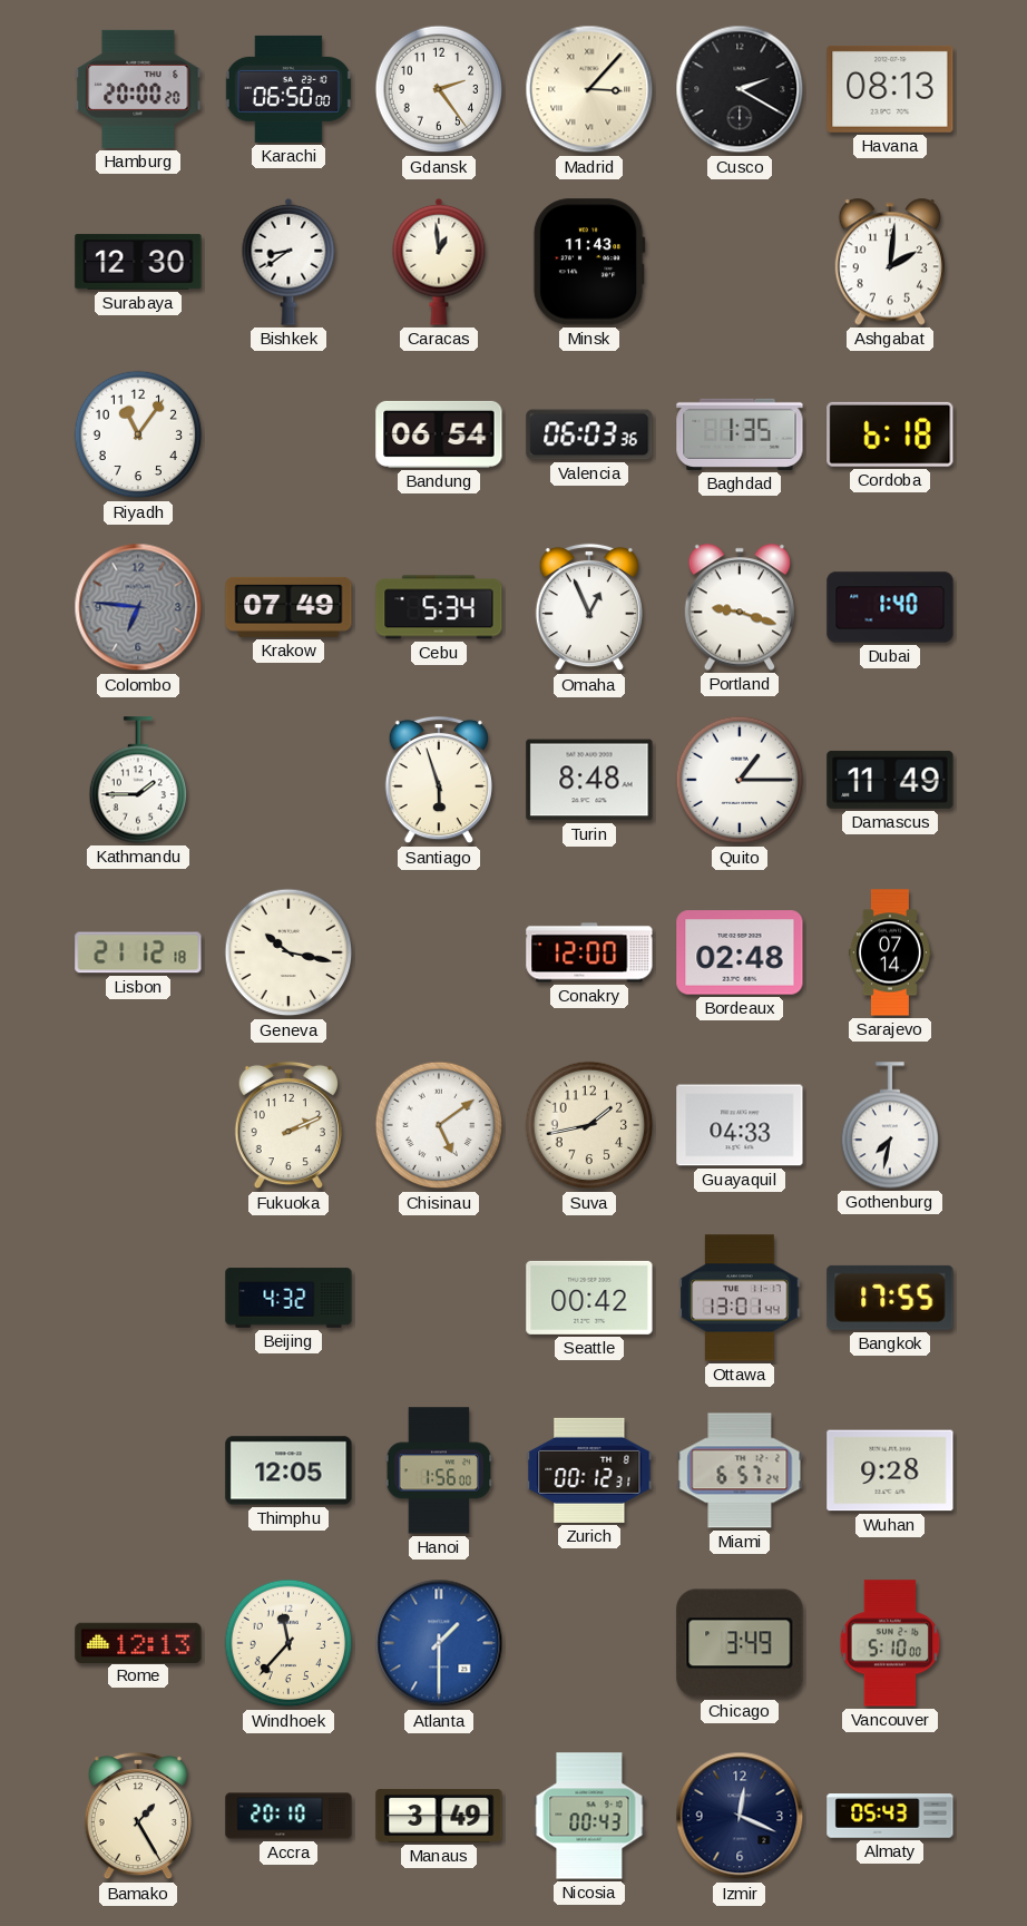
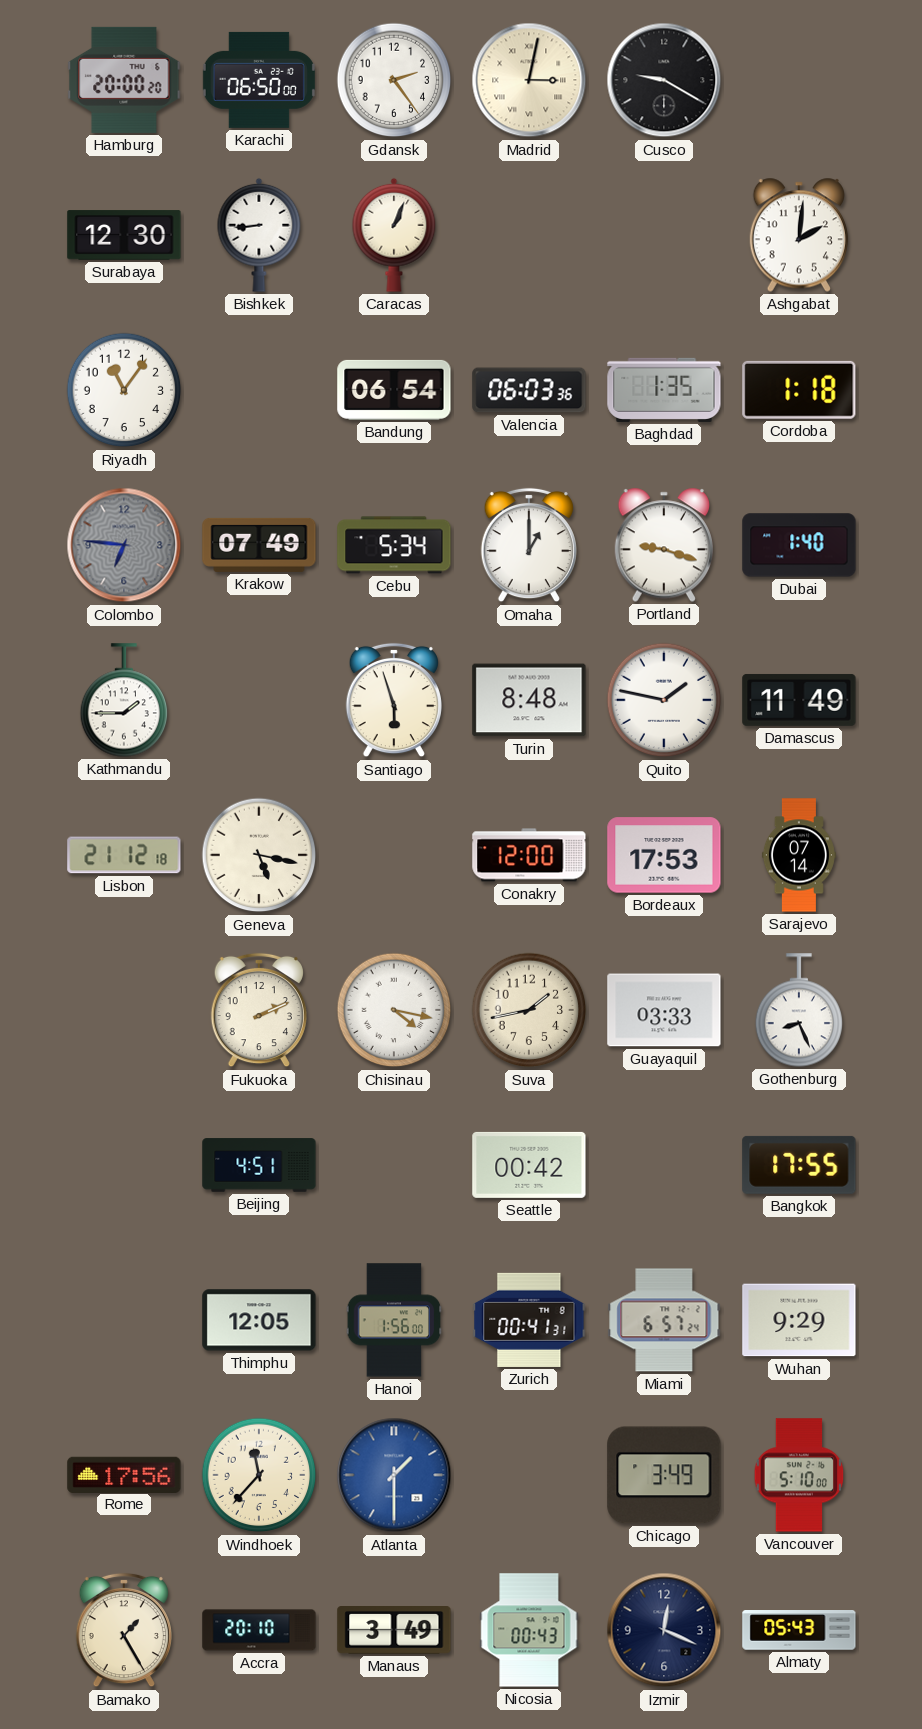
Madrid: 3:07 -> 3:02
Cusco: 2:20 -> 9:20
Havana: 08:13 -> none
Bishkek: 8:39 -> 8:44
Caracas: 12:59 -> 1:04
Minsk: 11:43 -> none
Cordoba: 6:18 -> 1:18
Omaha: 12:56 -> 1:00
Quito: 1:15 -> 1:47
Geneva: 10:17 -> 5:17
Bordeaux: 02:48 -> 17:53
Chisinau: 5:09 -> 4:17
Guayaquil: 04:33 -> 03:33
Gothenburg: 7:32 -> 8:26
Beijing: 4:32 -> 4:51
Ottawa: 13:01 -> none
Zurich: 00:12 -> 00:41
Wuhan: 9:28 -> 9:29
Rome: 12:13 -> 17:56
